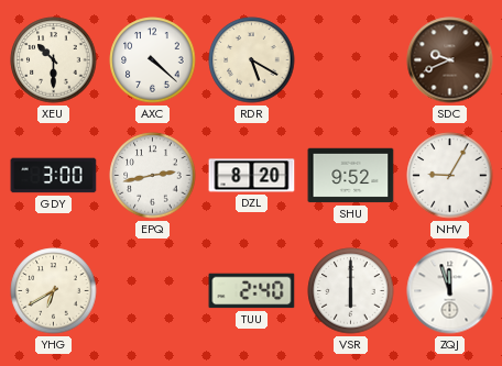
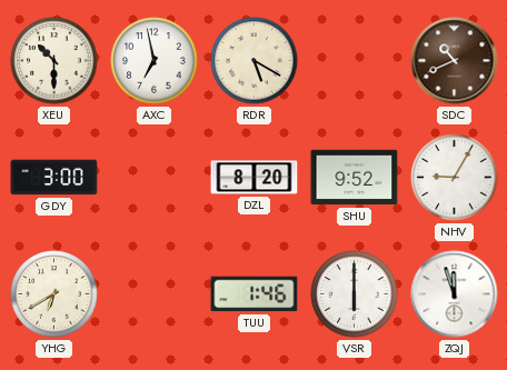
AXC: 4:22 -> 6:58
SDC: 9:41 -> 10:41
EPQ: 2:43 -> none
TUU: 2:40 -> 1:46
